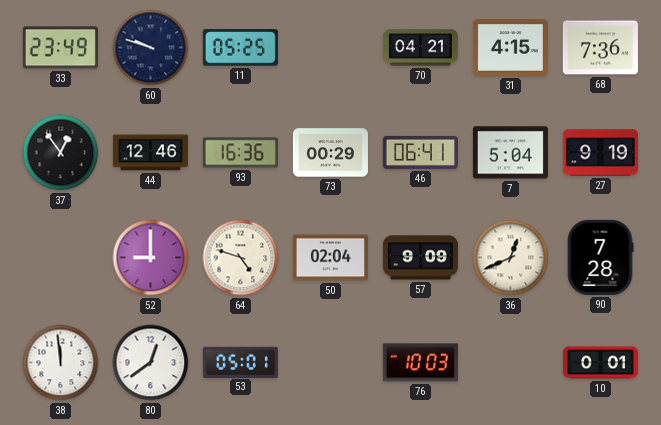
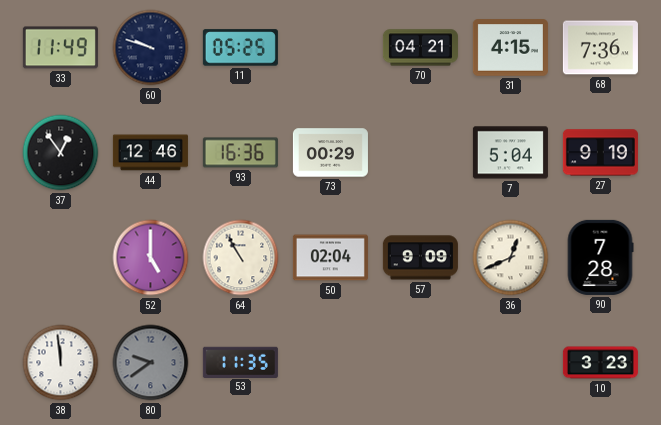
33: 23:49 -> 11:49
46: 06:41 -> none
52: 9:00 -> 5:00
64: 4:48 -> 10:55
80: 12:39 -> 9:39
80 dial: white -> grey
53: 05:01 -> 11:35
76: 10:03 -> none
10: 0:01 -> 3:23
